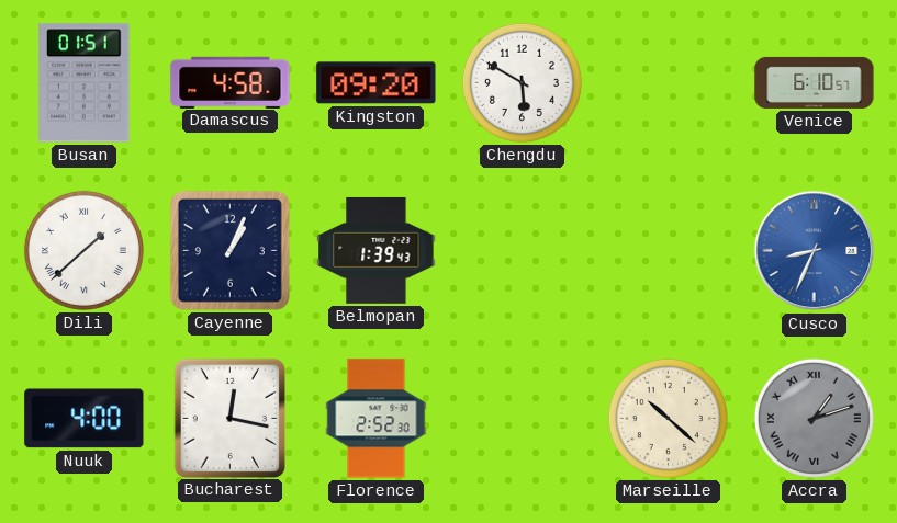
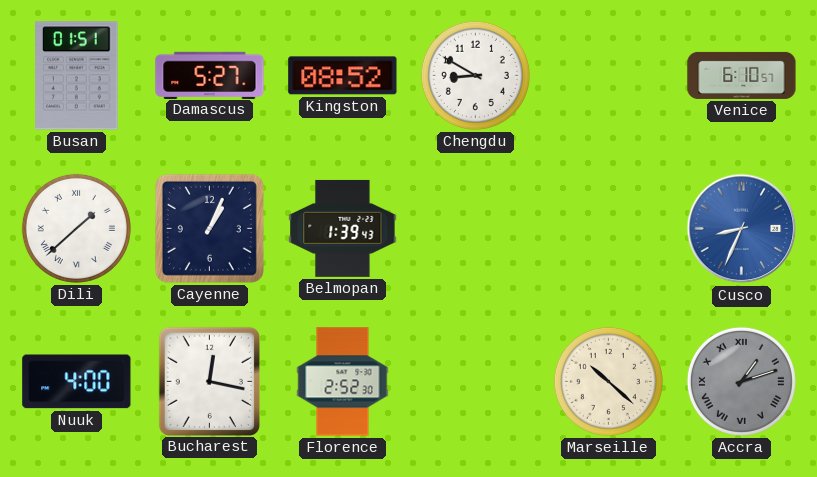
Damascus: 4:58 -> 5:27
Kingston: 09:20 -> 08:52
Chengdu: 5:50 -> 8:50
